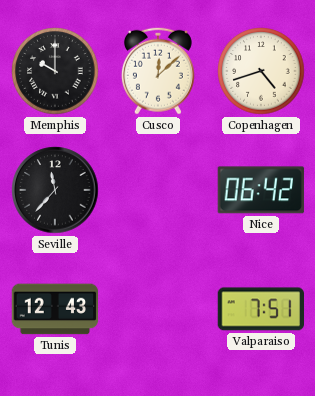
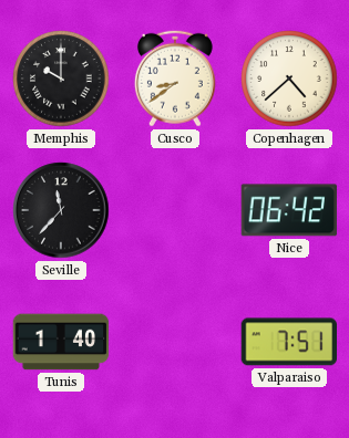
Cusco: 12:08 -> 8:39
Copenhagen: 4:42 -> 4:38
Tunis: 12:43 -> 1:40
